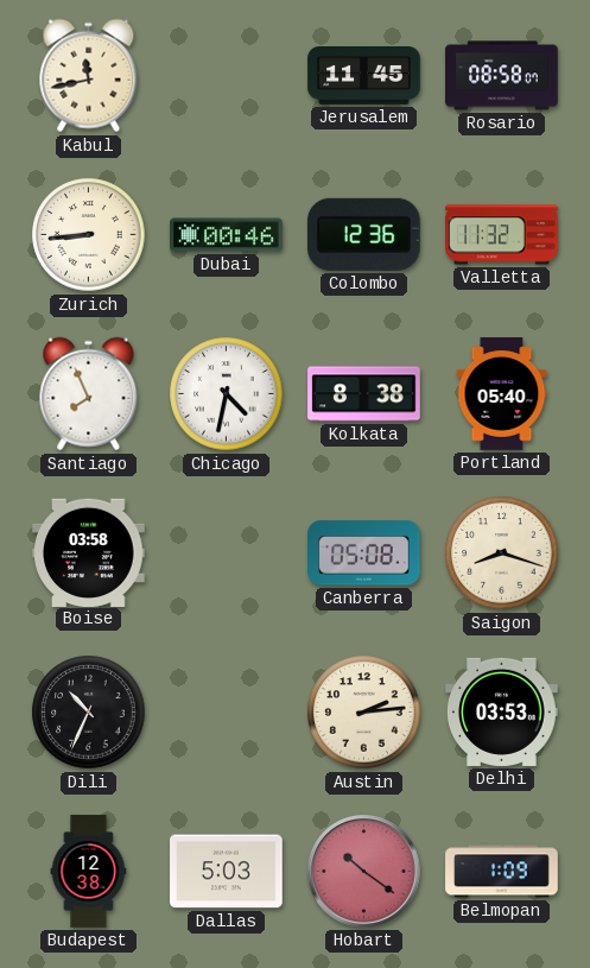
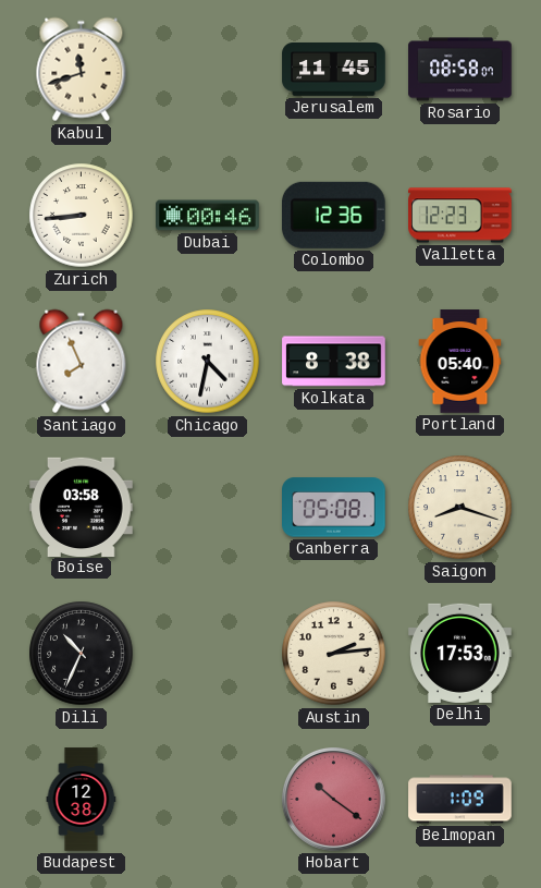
Kabul: 11:43 -> 11:42
Valletta: 11:32 -> 12:23
Delhi: 03:53 -> 17:53
Dallas: 5:03 -> none
